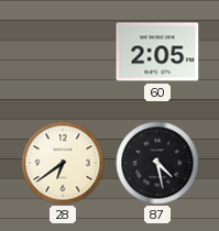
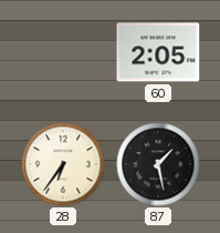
28: 6:39 -> 6:36
87: 4:28 -> 1:28
